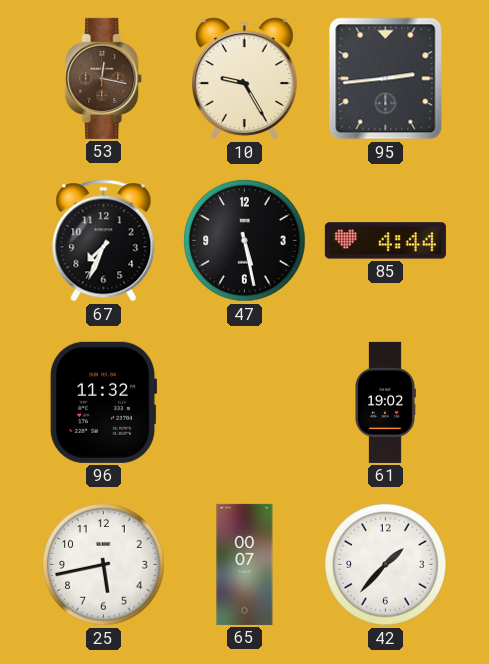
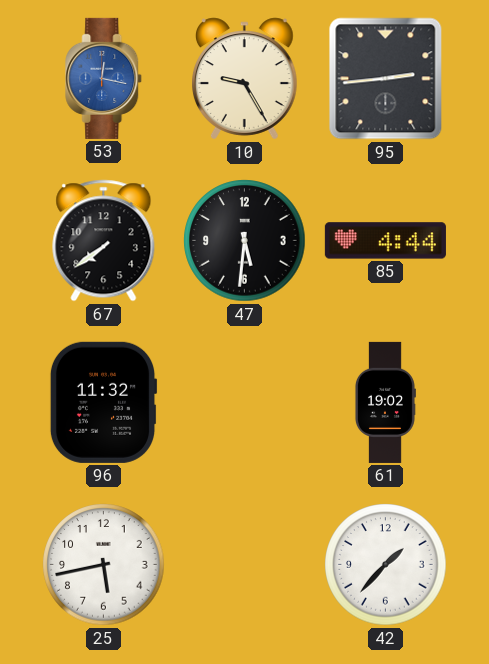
53 dial: brown -> blue
67: 7:34 -> 7:39
47: 5:28 -> 5:31
65: 00:07 -> none
